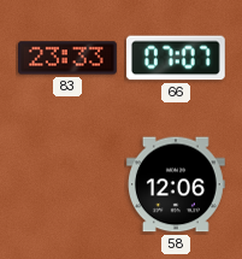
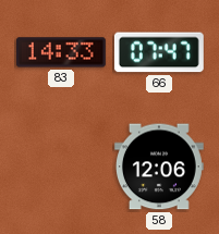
83: 23:33 -> 14:33
66: 07:07 -> 07:47
